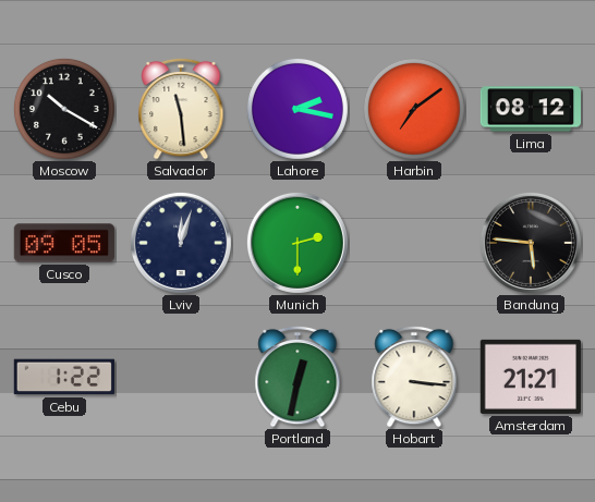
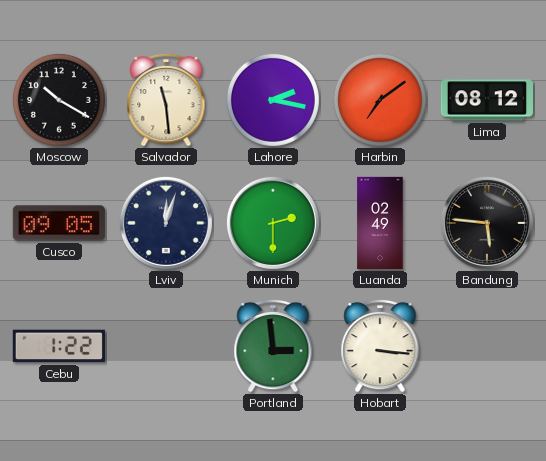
Luanda: none -> 02:49
Portland: 12:32 -> 2:59
Amsterdam: 21:21 -> none
